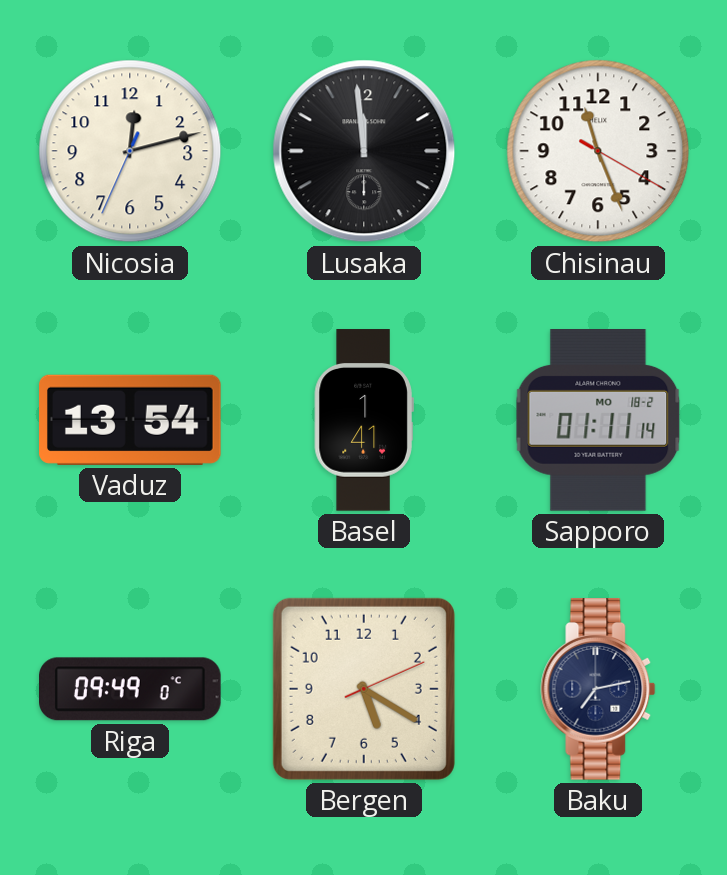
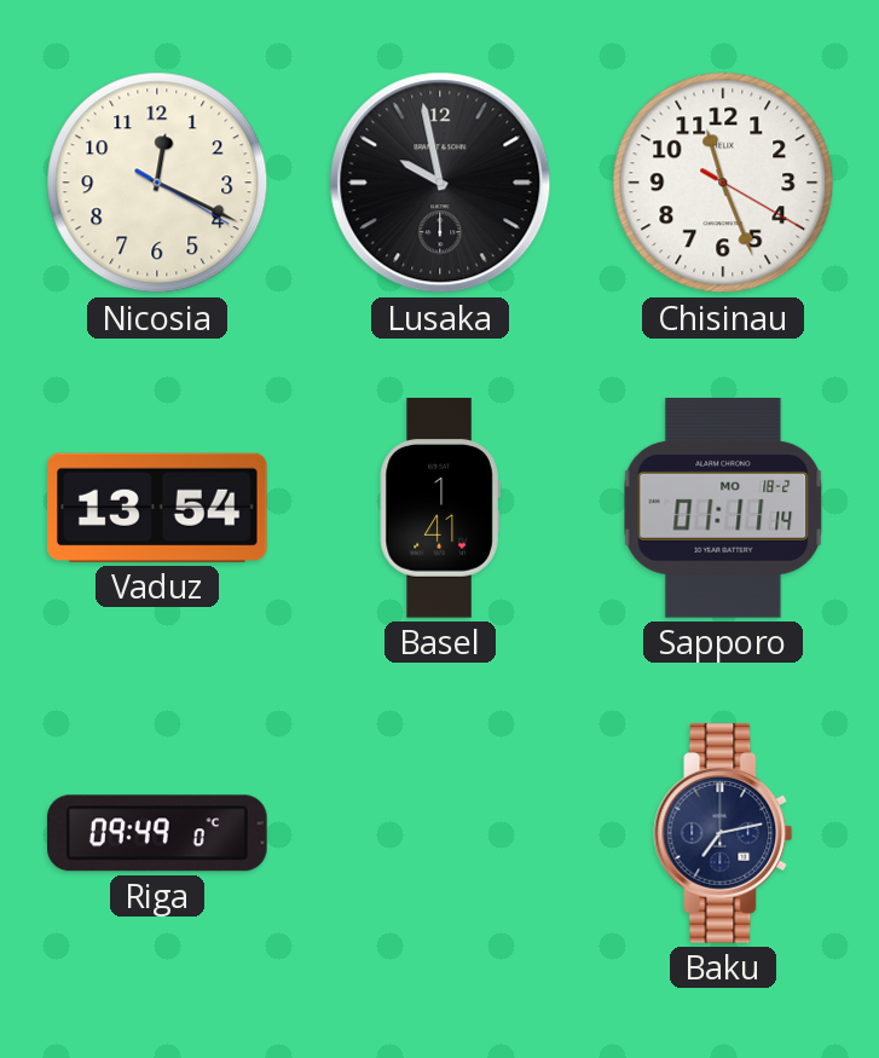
Nicosia: 12:12 -> 12:19
Lusaka: 11:59 -> 9:58
Bergen: 5:20 -> none
